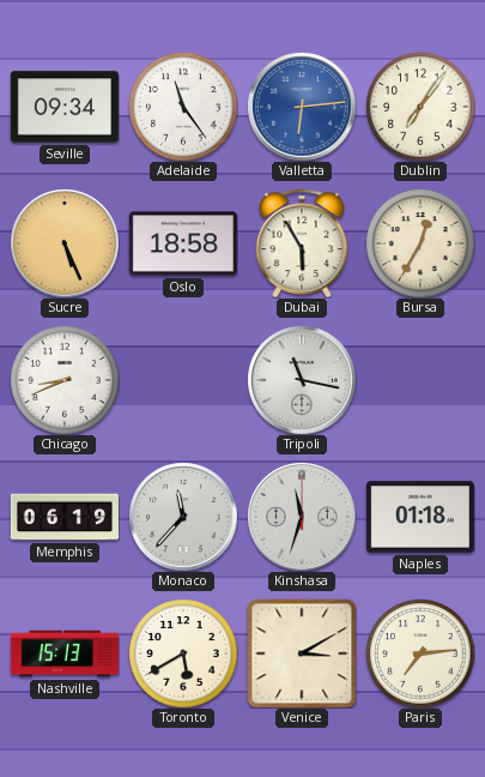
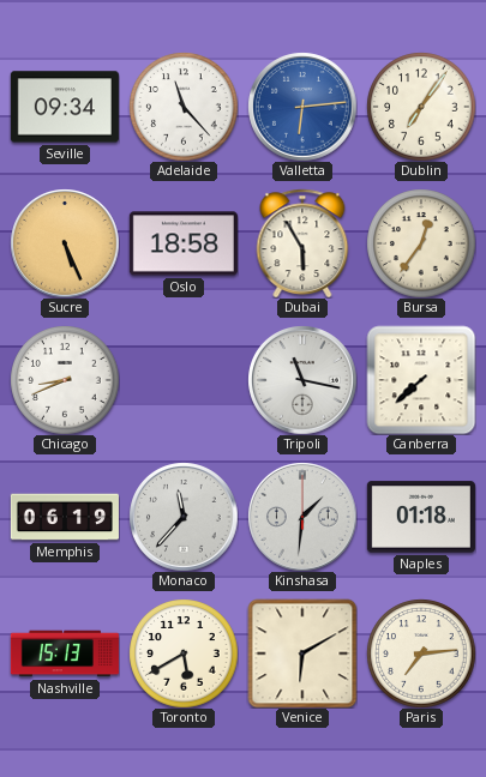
Adelaide: 11:24 -> 11:23
Bursa: 12:35 -> 12:36
Canberra: none -> 7:38
Kinshasa: 11:33 -> 1:31
Venice: 3:10 -> 6:10
